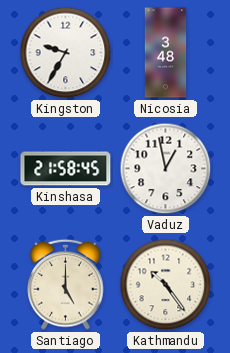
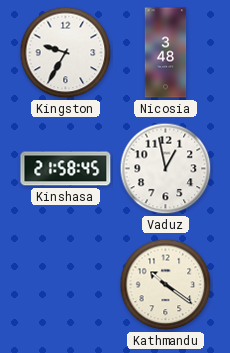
Santiago: 5:00 -> none
Kathmandu: 10:24 -> 10:21
